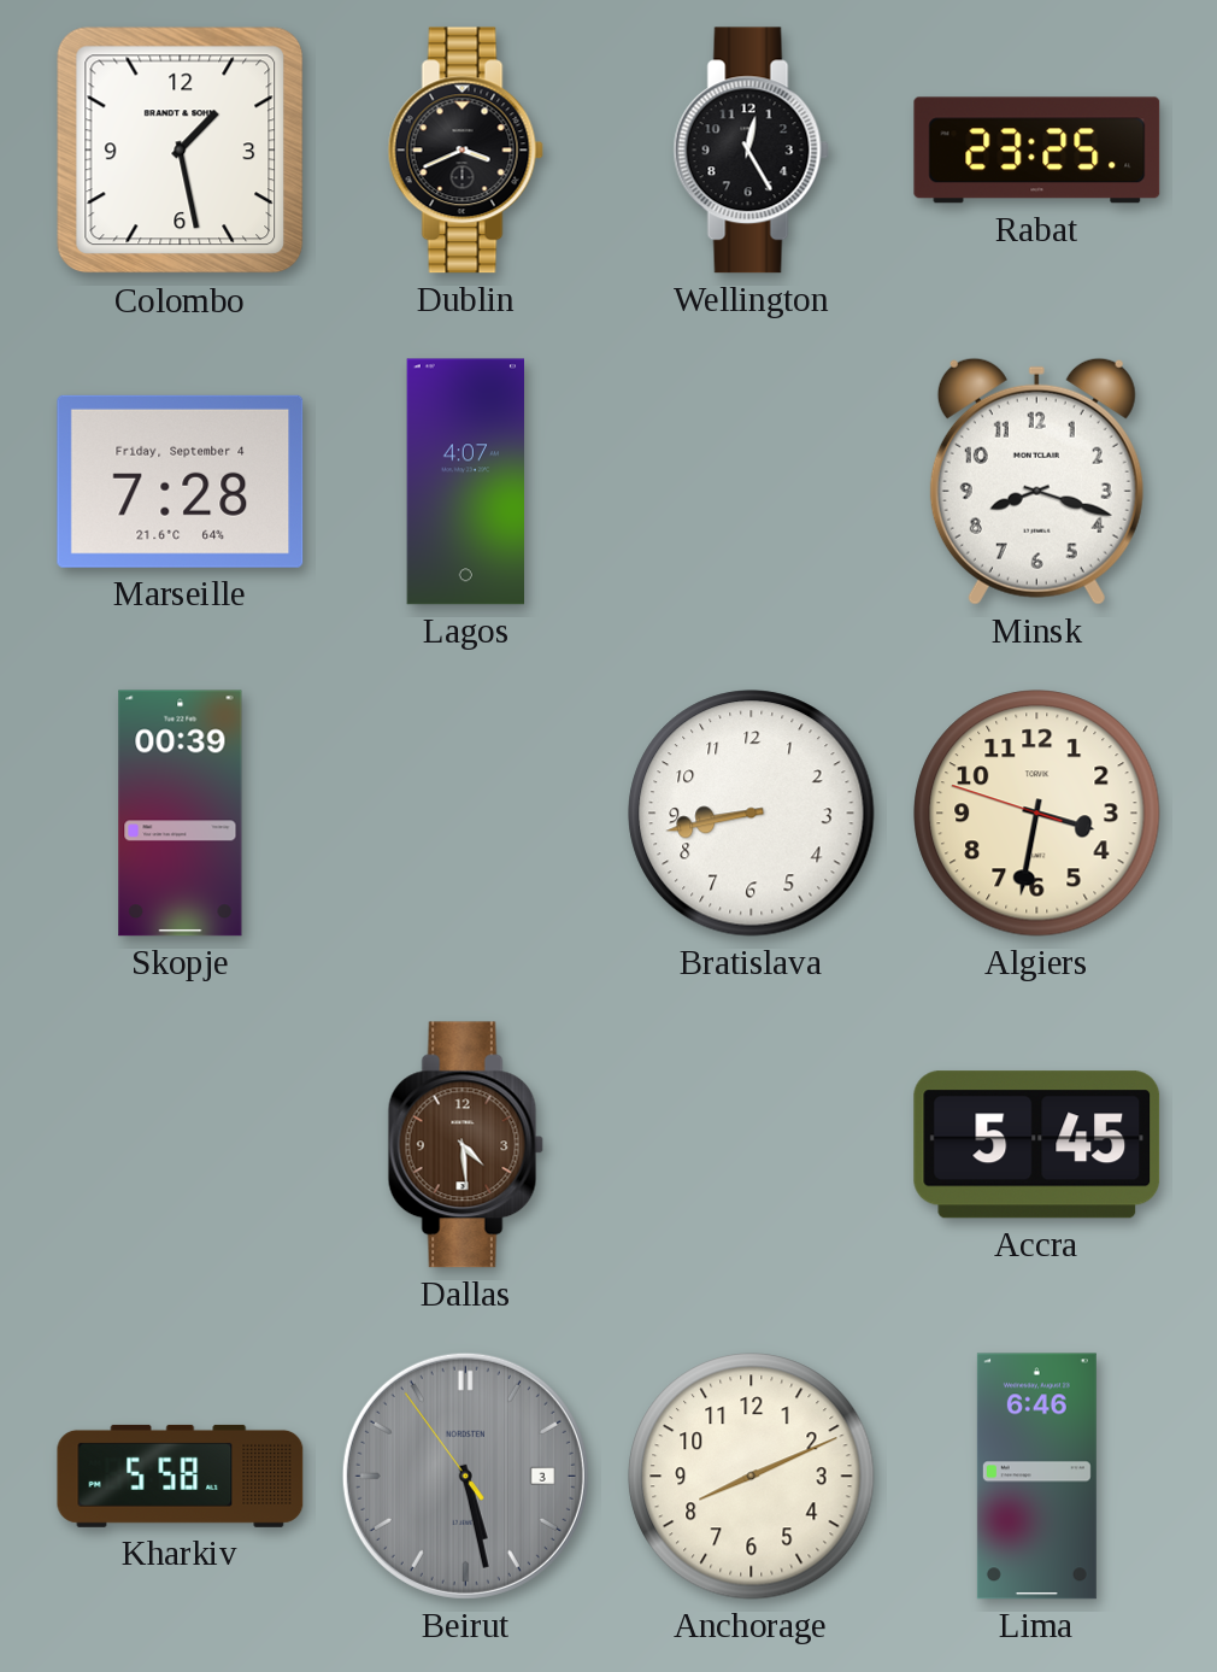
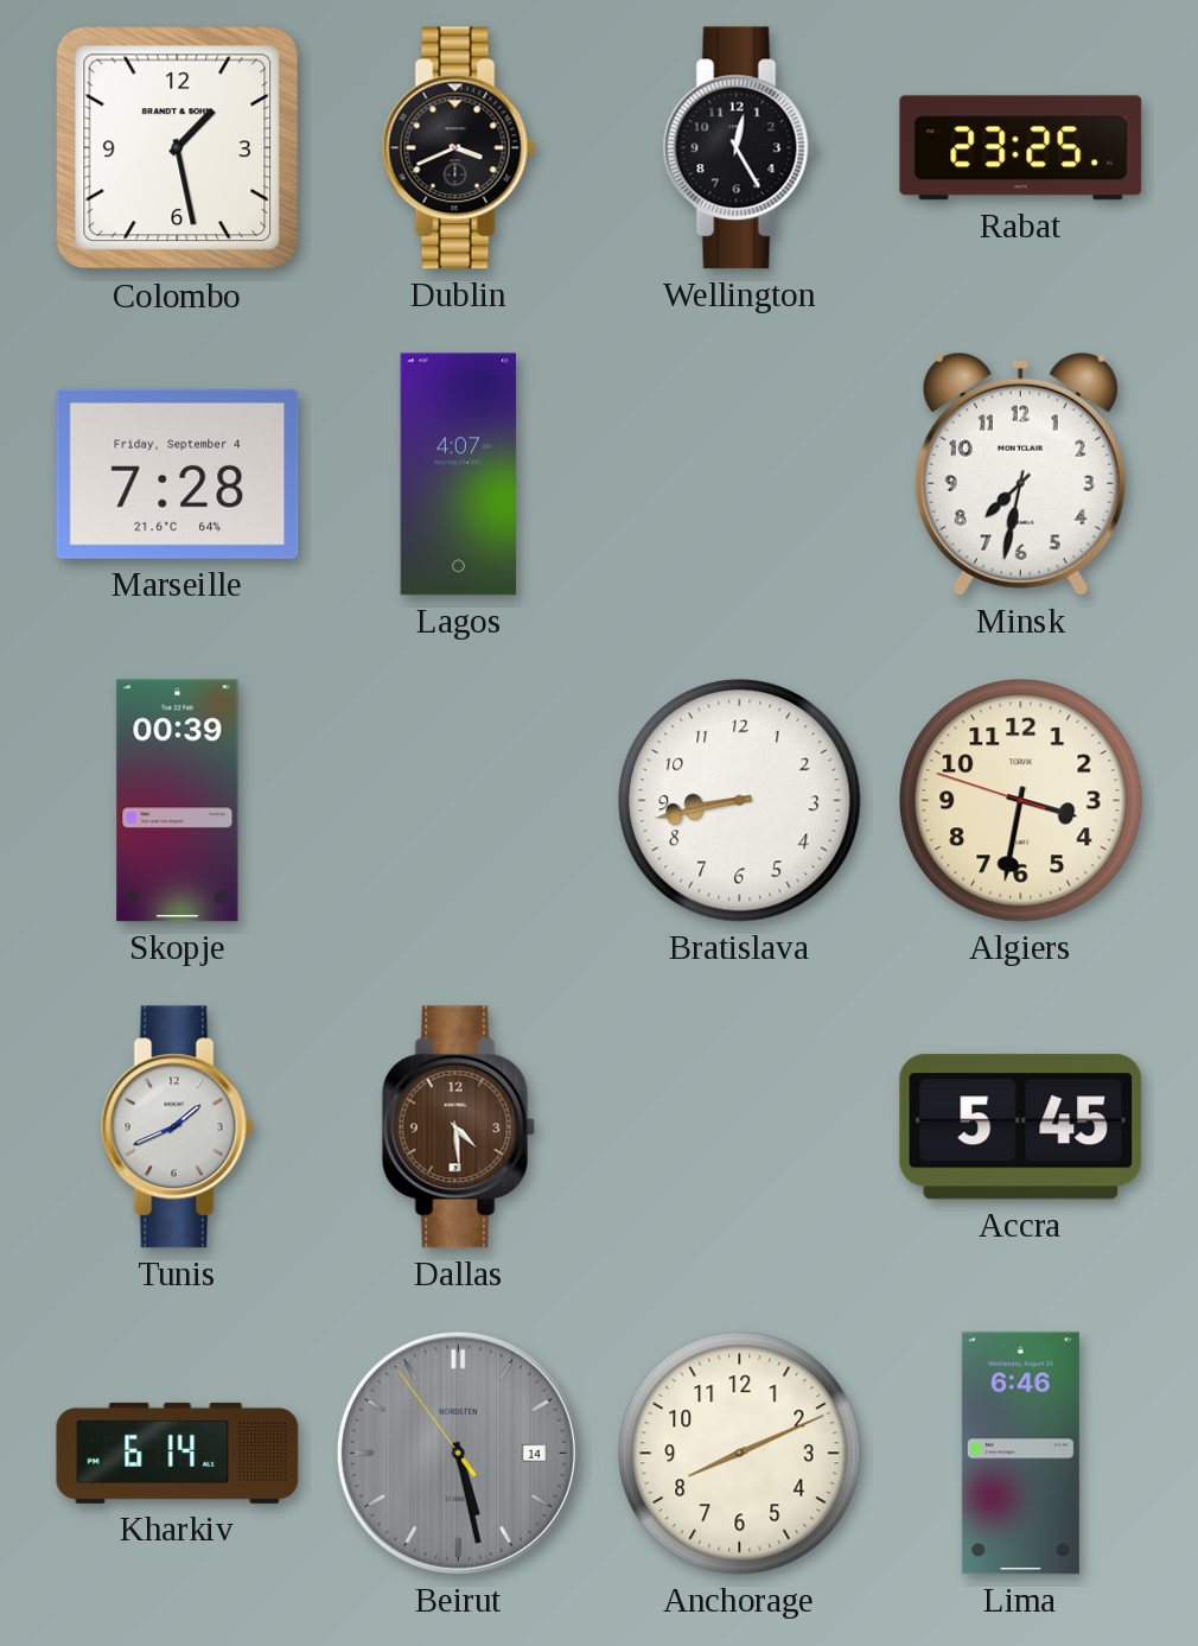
Minsk: 8:18 -> 7:32
Tunis: none -> 1:41
Kharkiv: 5:58 -> 6:14
Beirut date: 3 -> 14
